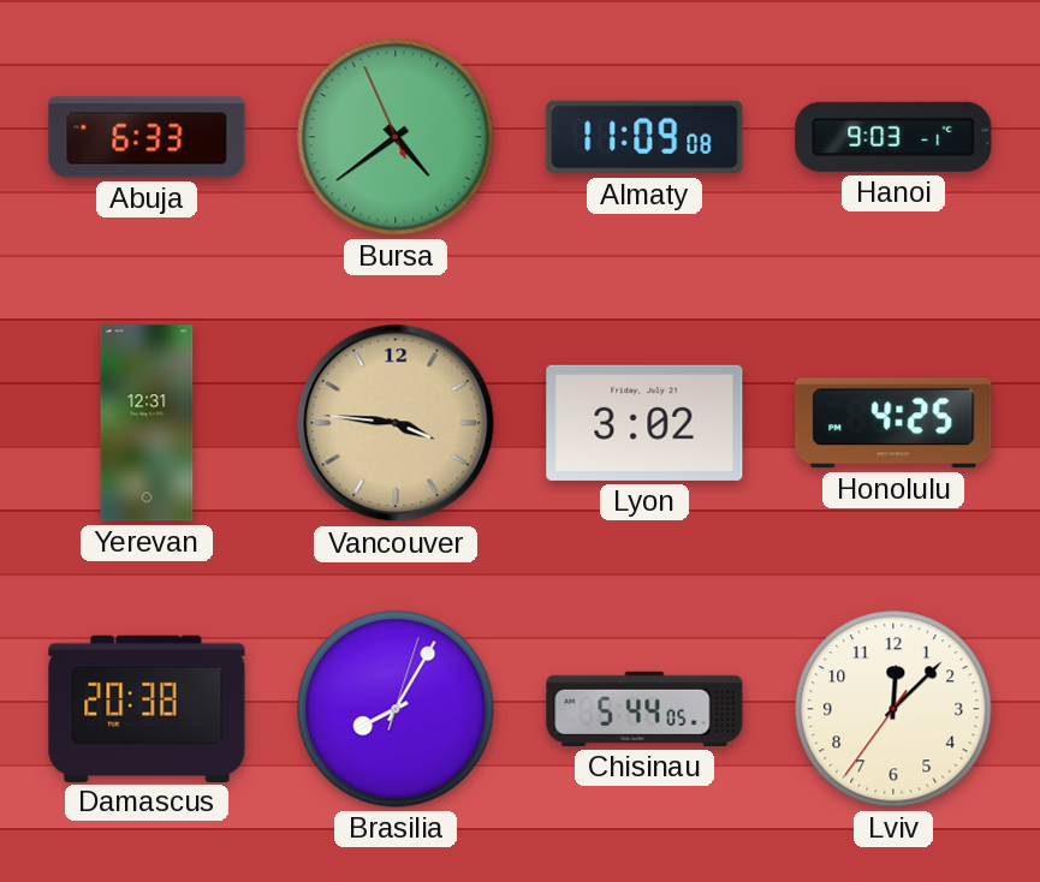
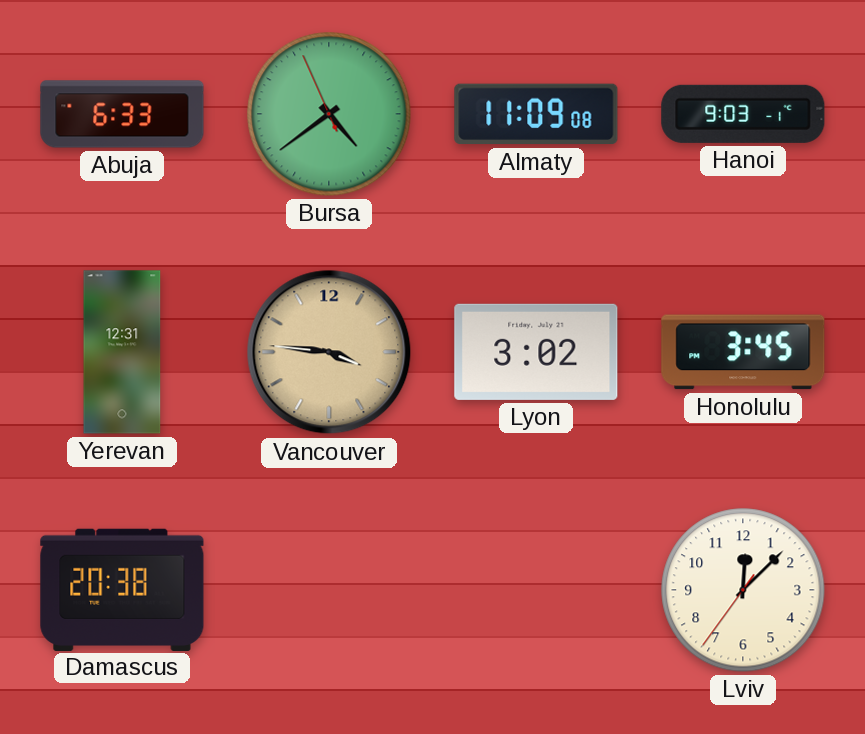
Honolulu: 4:25 -> 3:45
Brasilia: 8:05 -> none
Chisinau: 5:44 -> none
